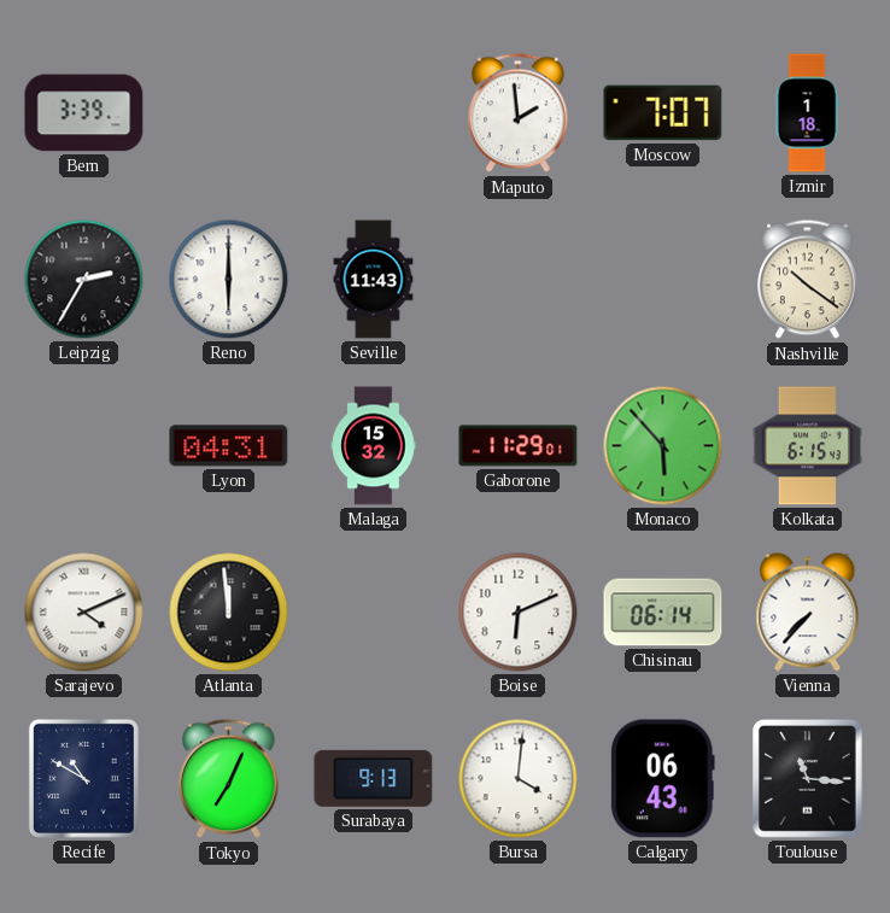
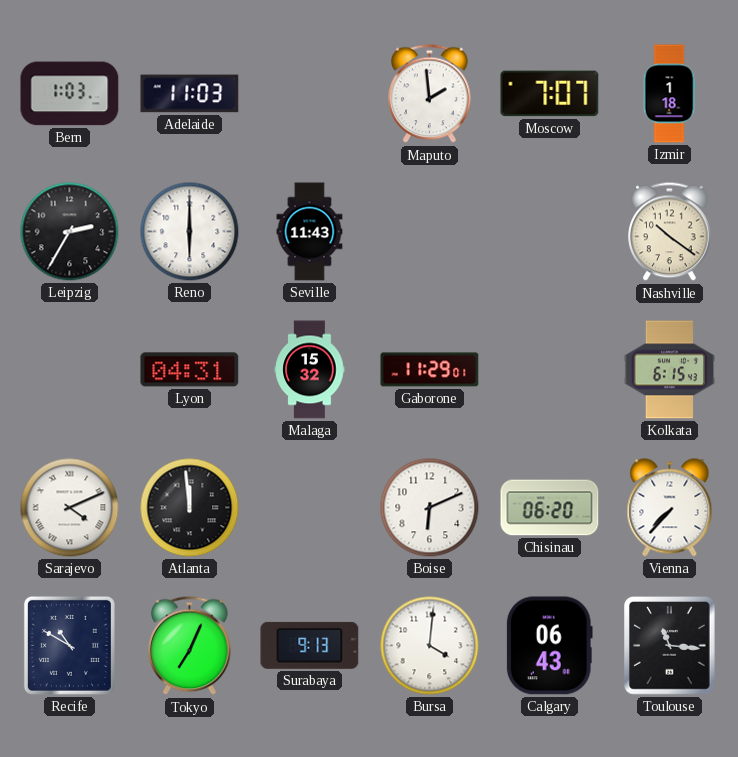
Bern: 3:39 -> 1:03
Adelaide: none -> 11:03
Monaco: 5:53 -> none
Chisinau: 06:14 -> 06:20
